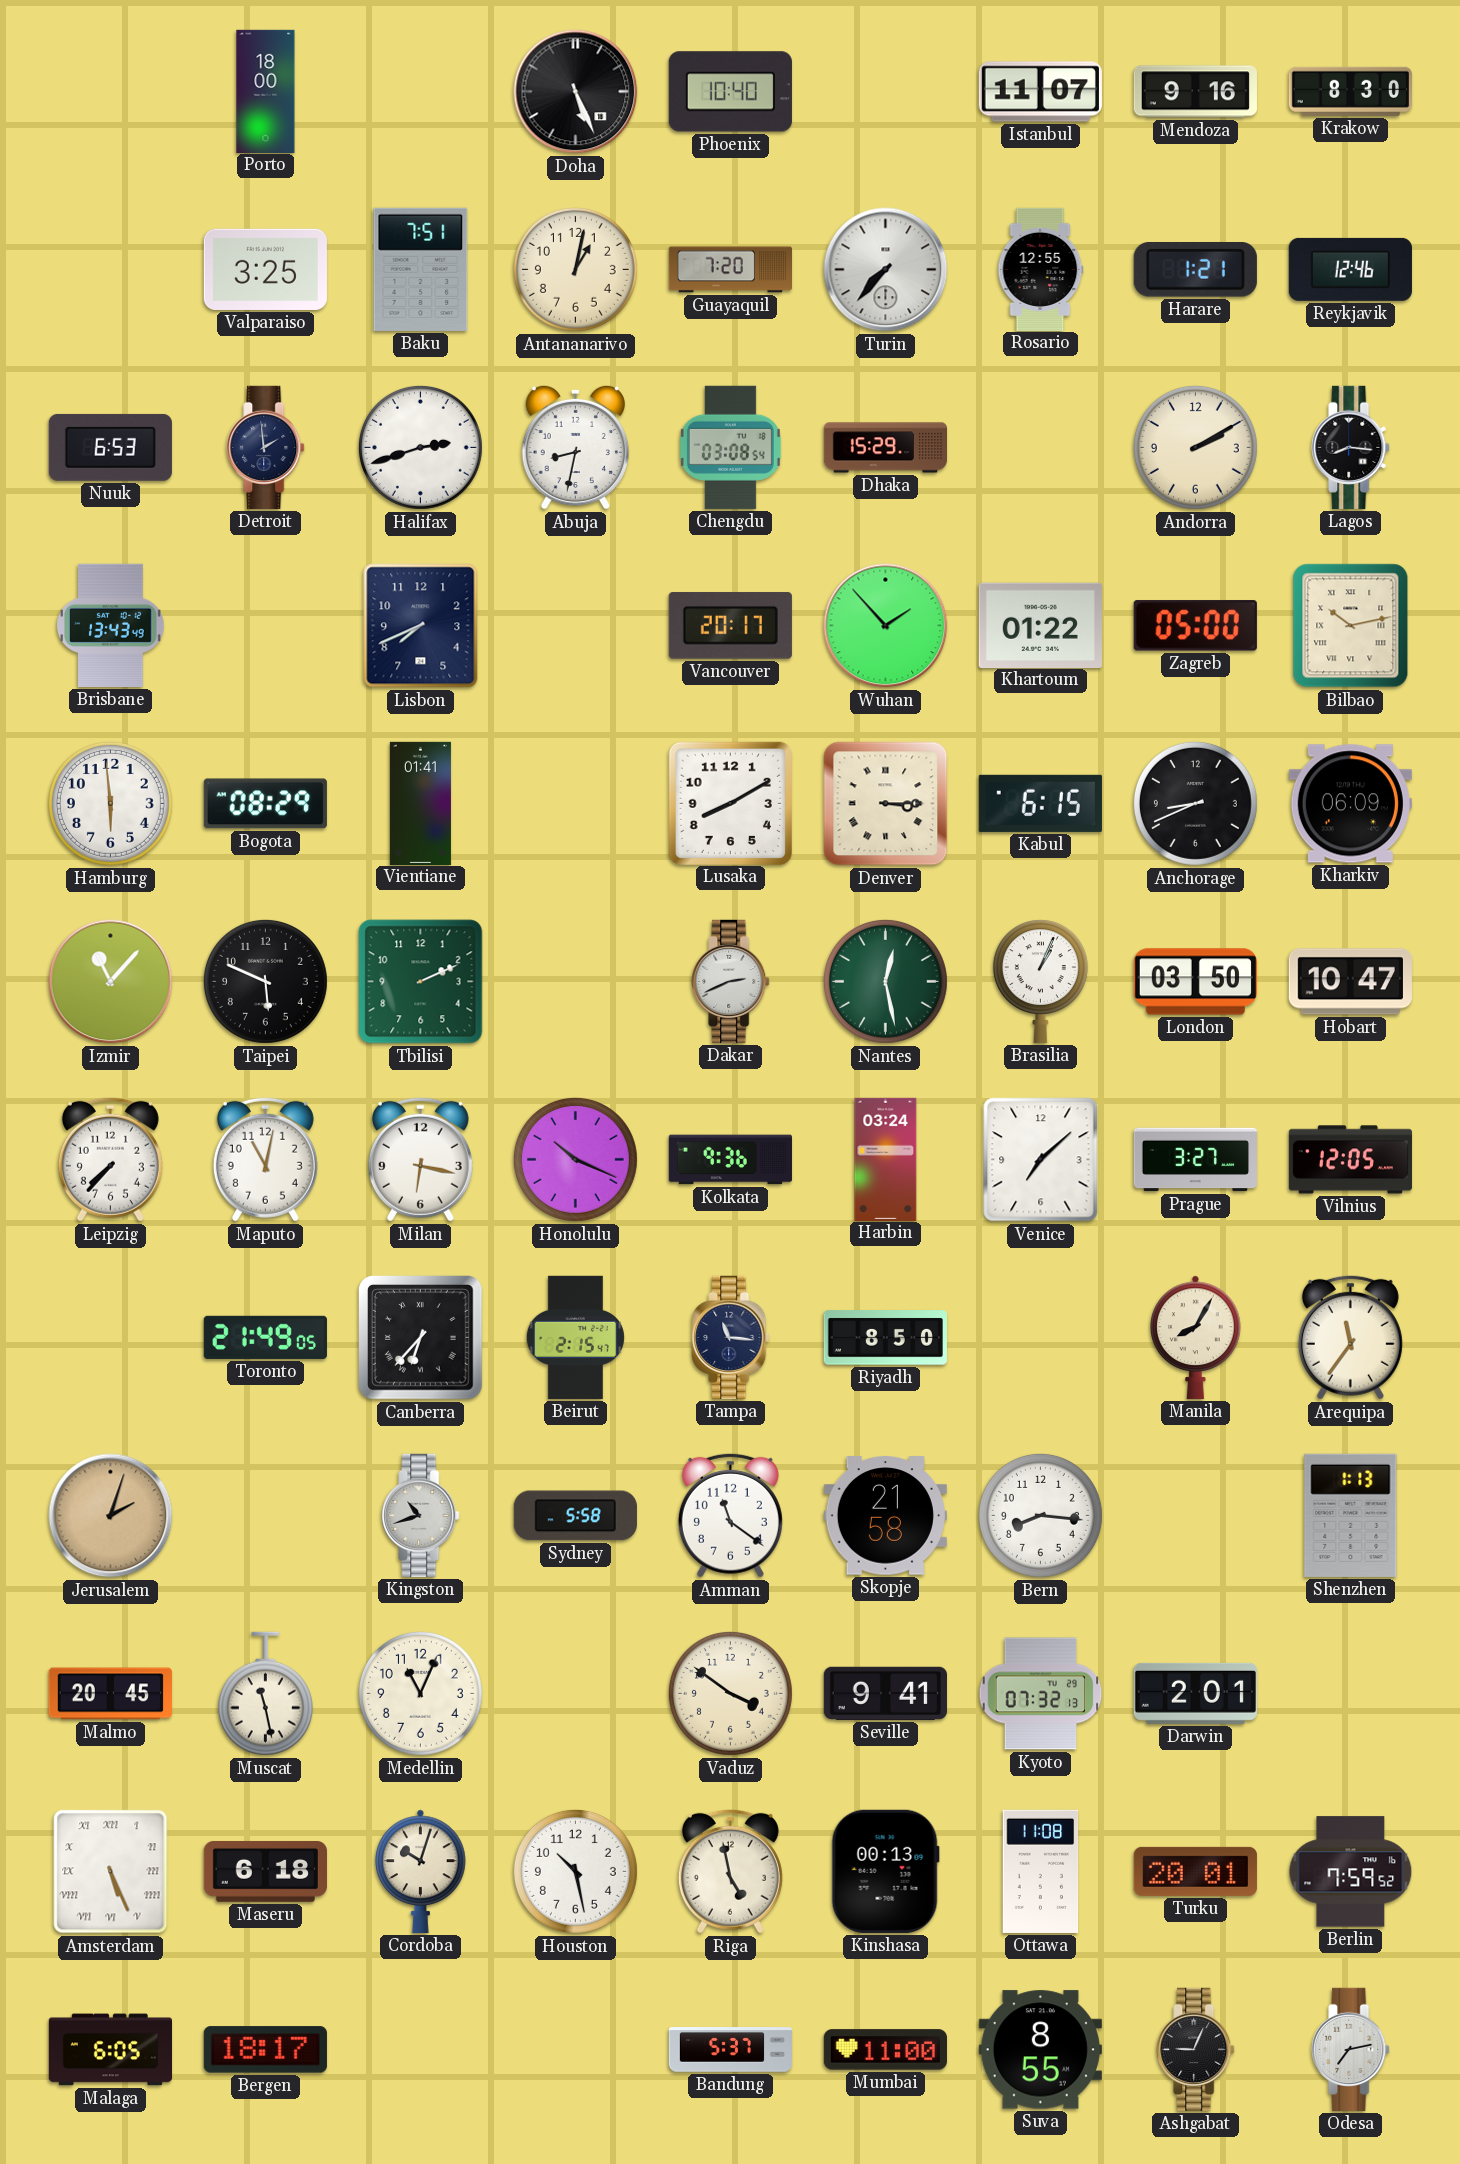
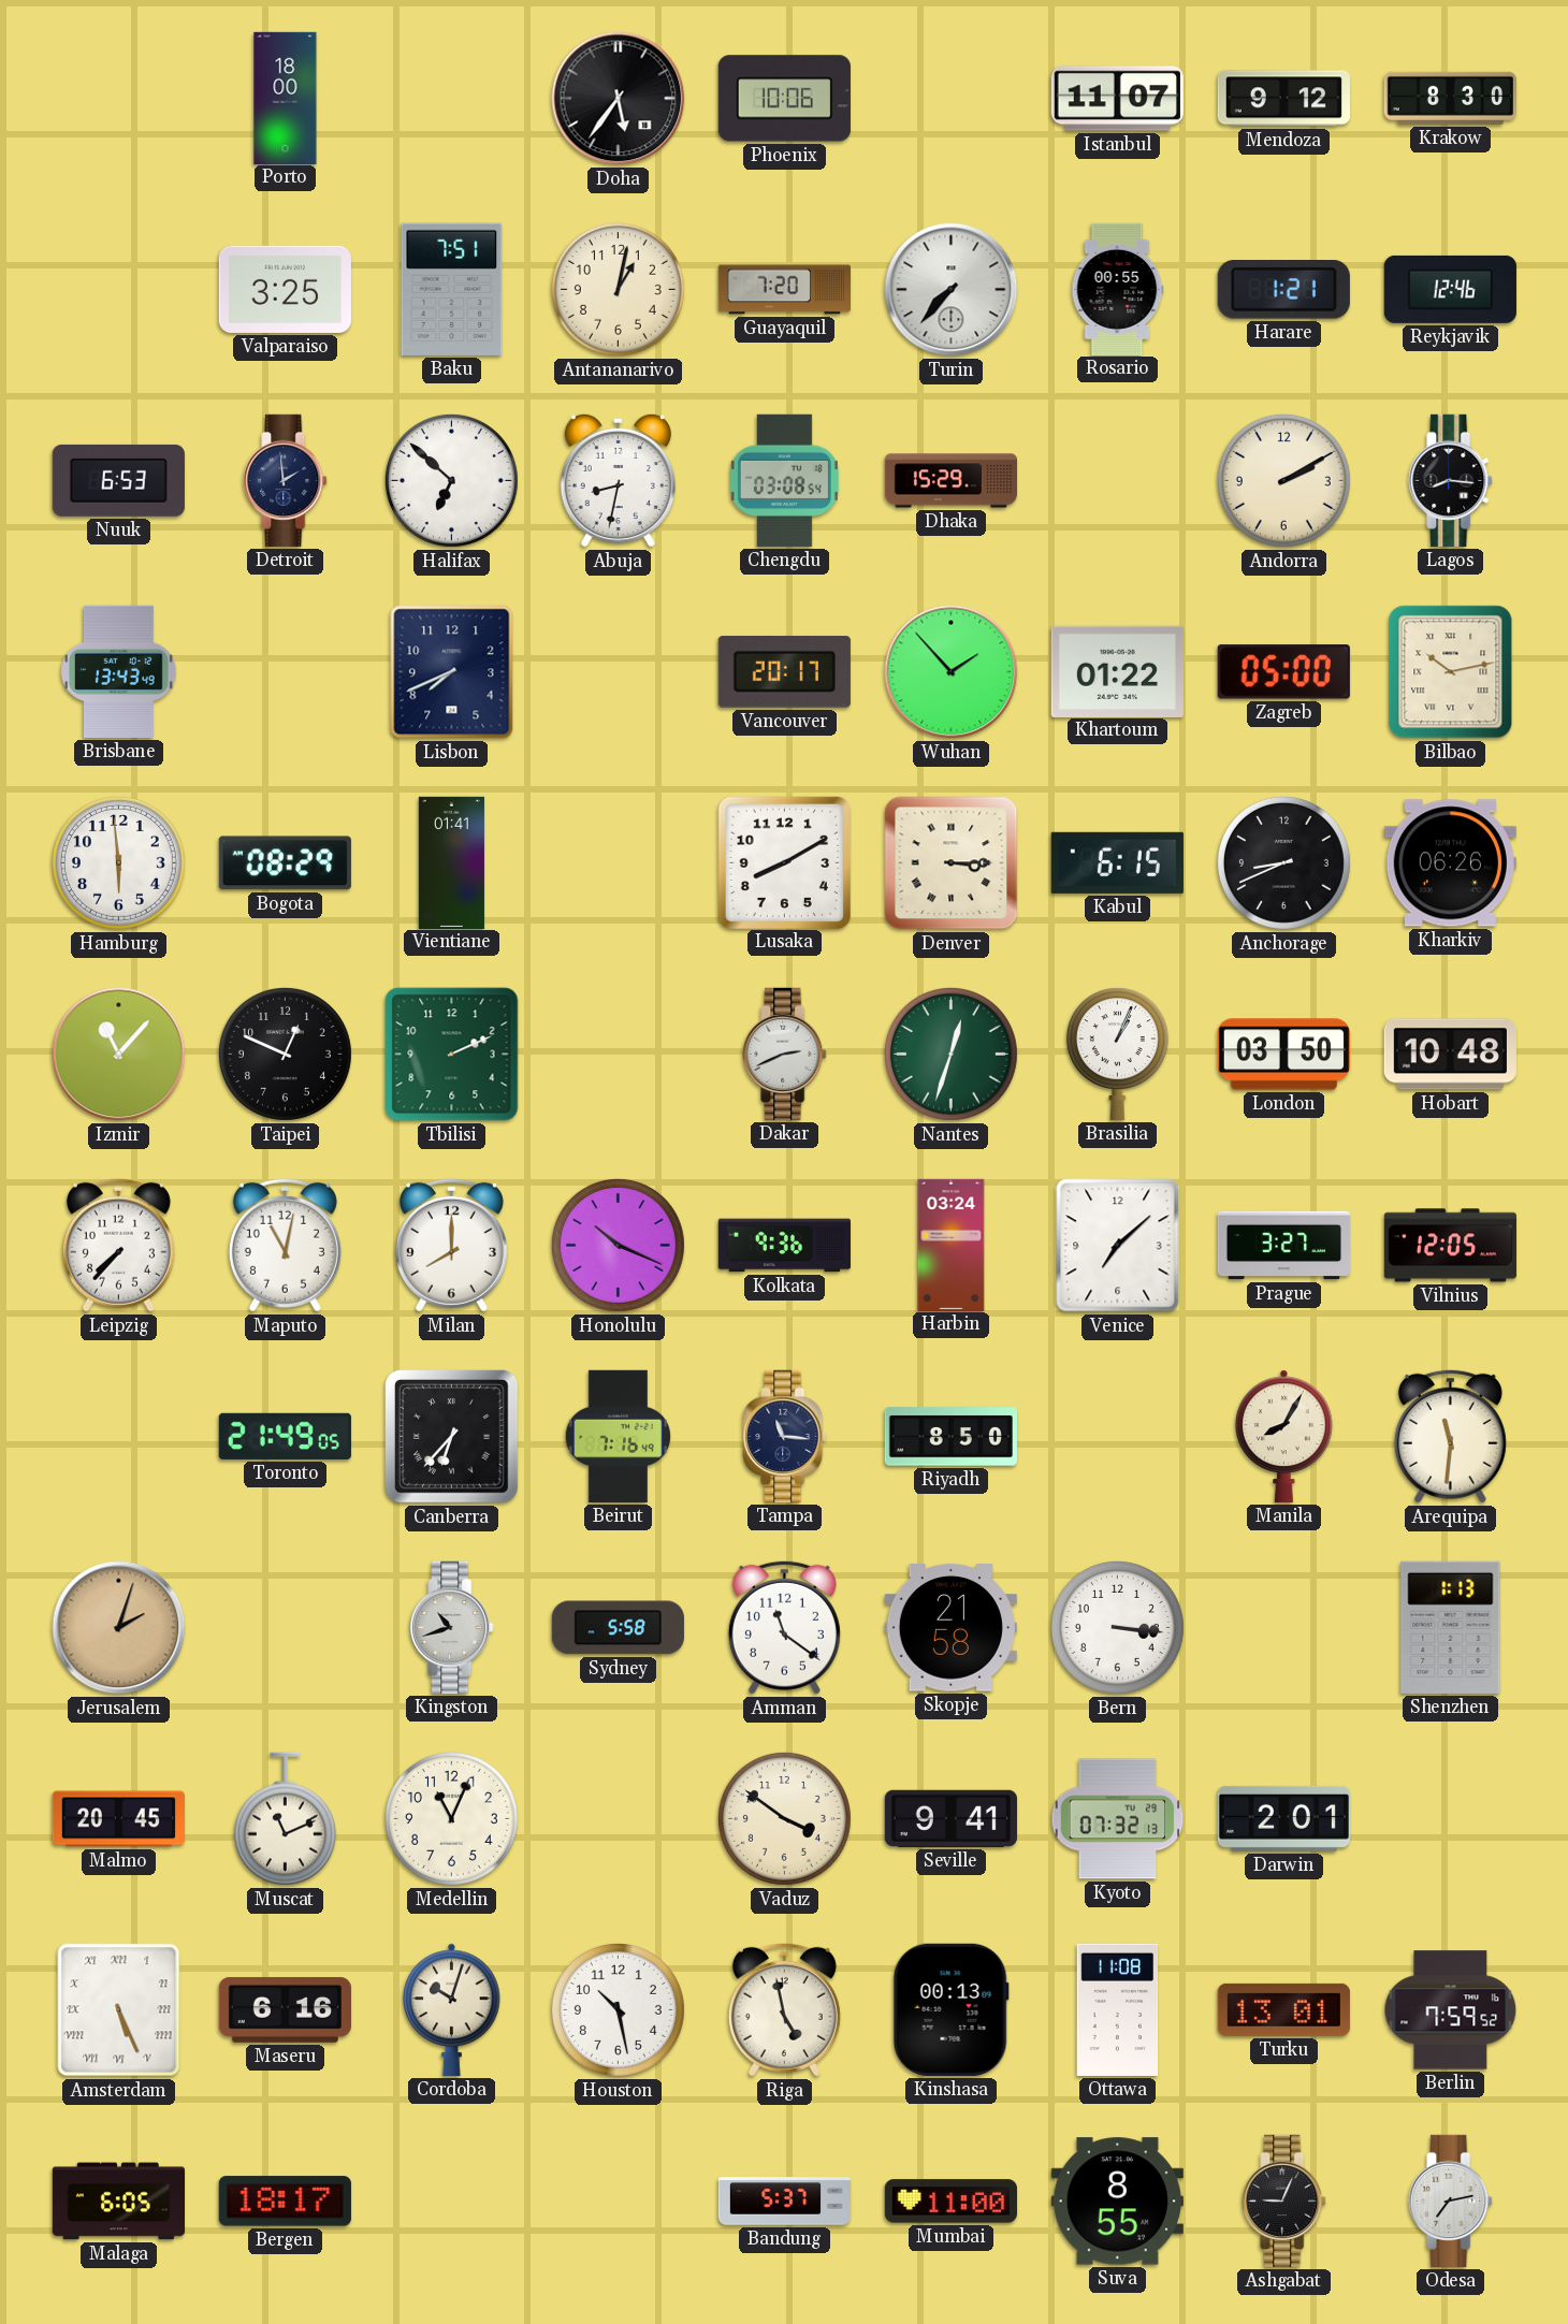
Doha: 5:26 -> 5:36
Phoenix: 10:40 -> 10:06
Mendoza: 9:16 -> 9:12
Rosario: 12:55 -> 00:55
Halifax: 2:42 -> 6:52
Kharkiv: 06:09 -> 06:26
Taipei: 5:49 -> 12:49
Nantes: 12:28 -> 12:33
Hobart: 10:47 -> 10:48
Milan: 6:17 -> 8:00
Beirut: 2:15 -> 7:16
Arequipa: 11:36 -> 11:31
Bern: 8:16 -> 3:16
Muscat: 11:28 -> 11:11
Maseru: 6:18 -> 6:16
Turku: 20:01 -> 13:01
